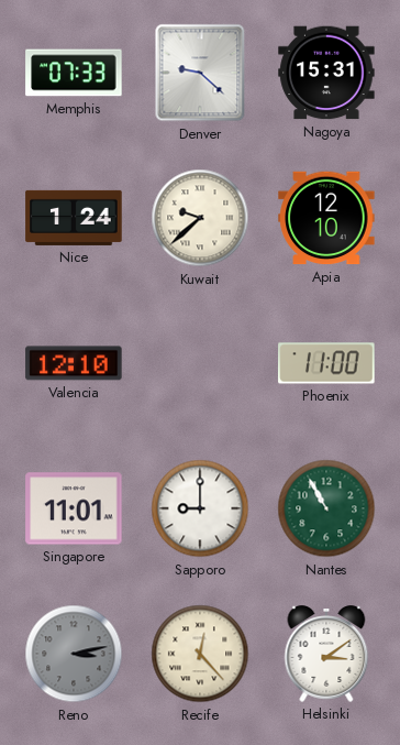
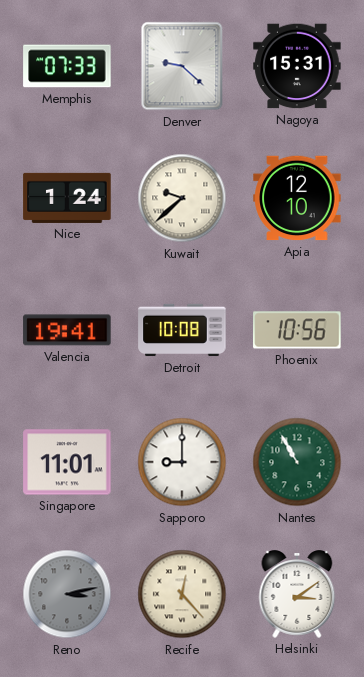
Valencia: 12:10 -> 19:41
Detroit: none -> 10:08
Phoenix: 11:00 -> 10:56
